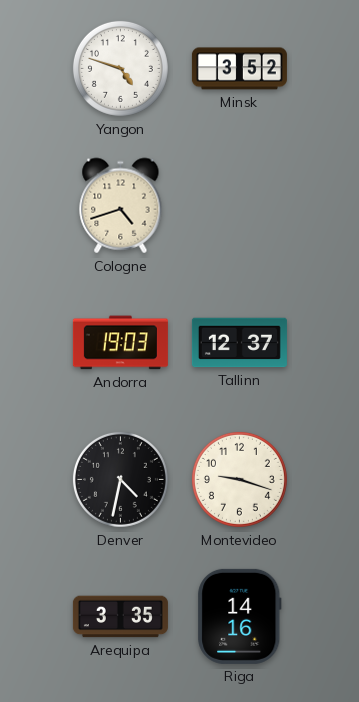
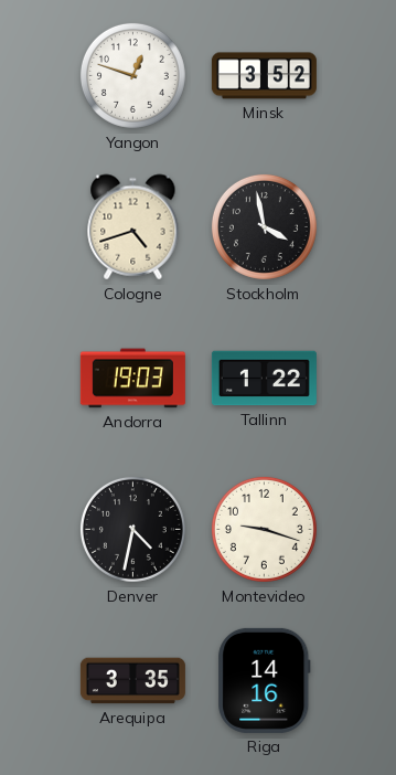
Yangon: 4:48 -> 12:48
Stockholm: none -> 3:58
Tallinn: 12:37 -> 1:22
